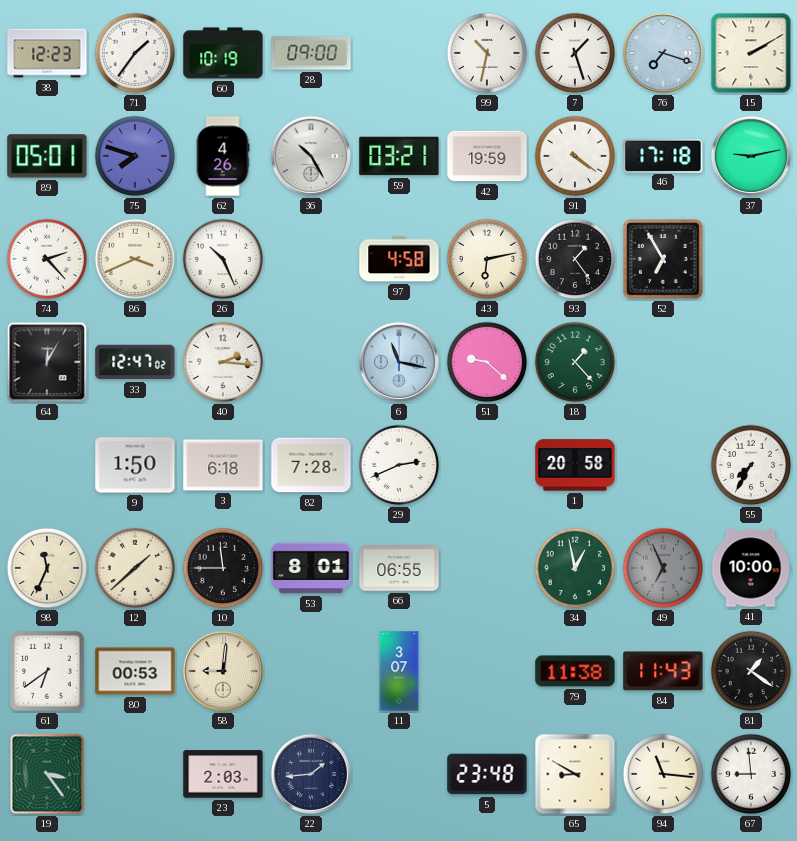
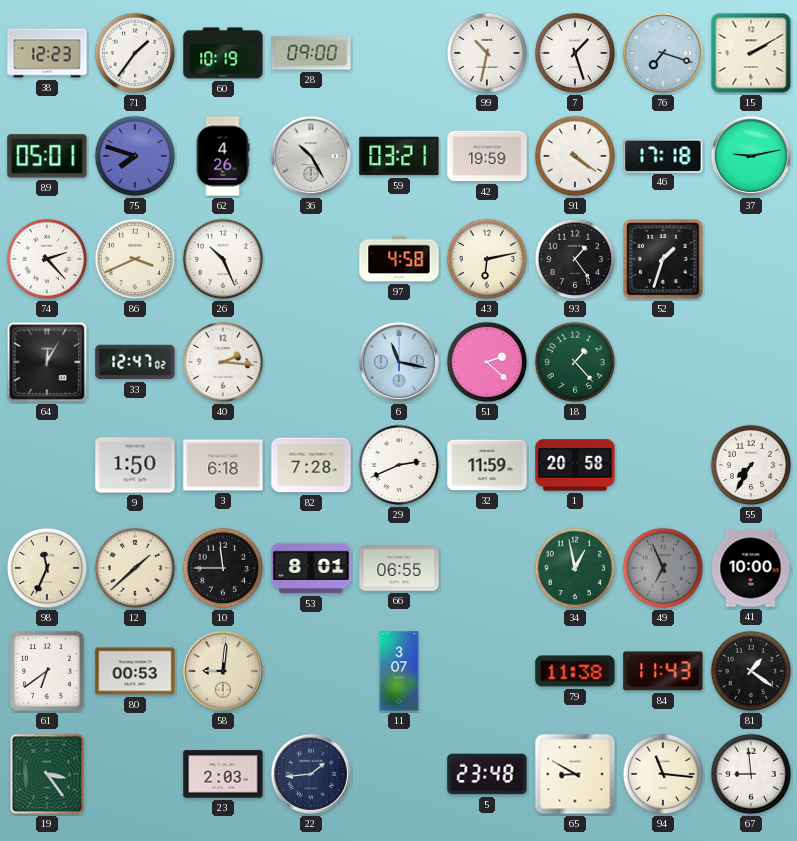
52: 6:55 -> 1:33
51: 9:22 -> 2:22
32: none -> 11:59
